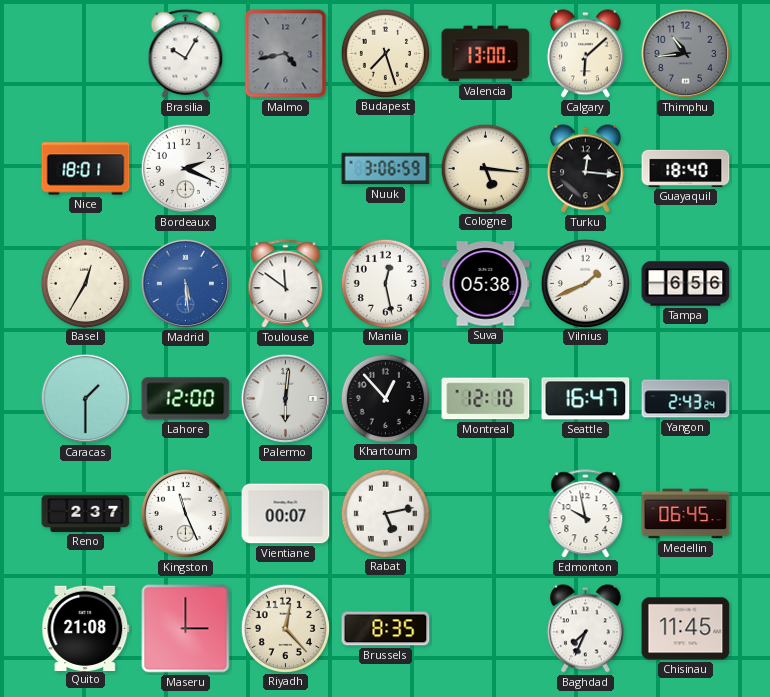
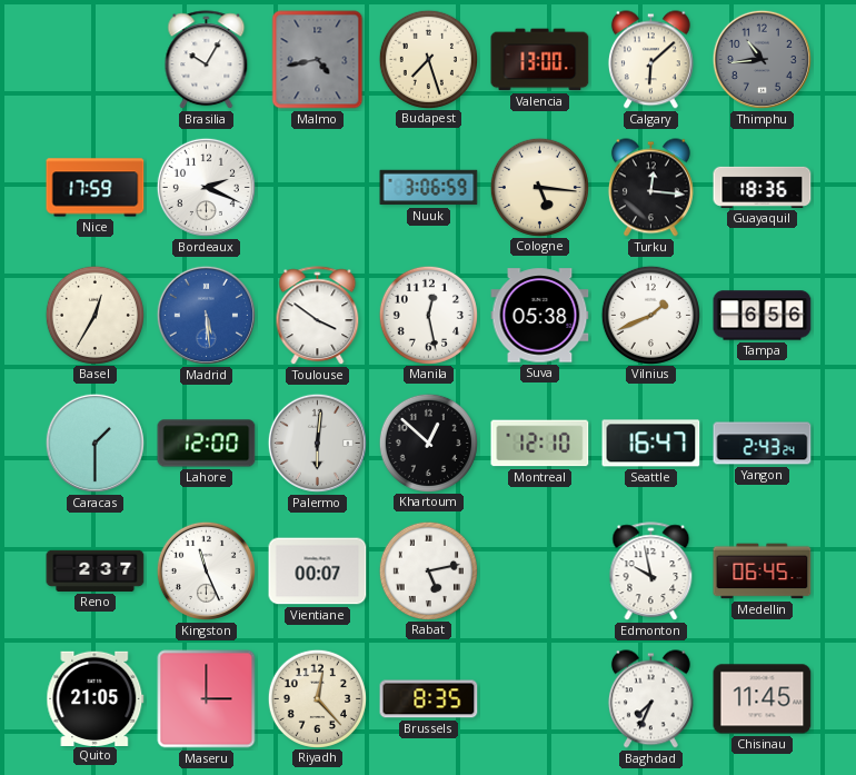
Nice: 18:01 -> 17:59
Guayaquil: 18:40 -> 18:36
Toulouse: 11:51 -> 3:51
Khartoum: 12:53 -> 12:52
Quito: 21:08 -> 21:05
